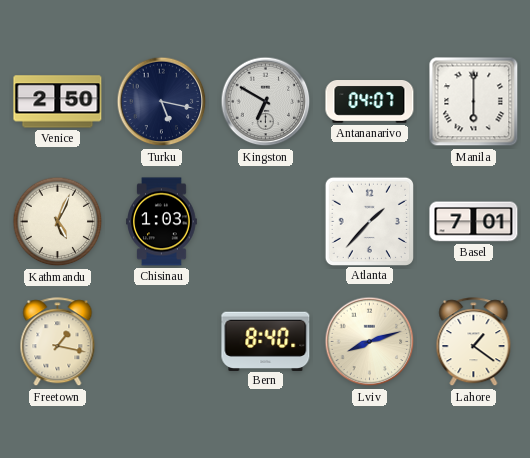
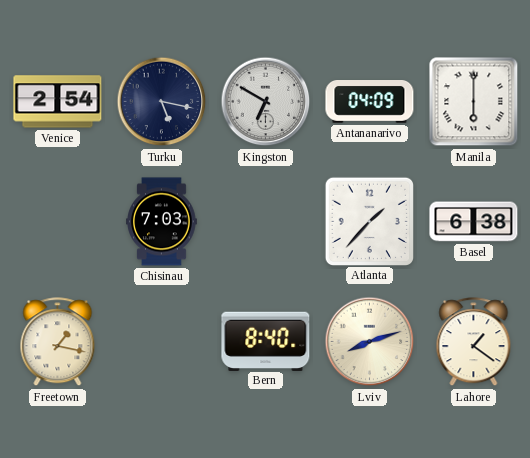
Venice: 2:50 -> 2:54
Antananarivo: 04:07 -> 04:09
Kathmandu: 5:04 -> none
Chisinau: 1:03 -> 7:03
Basel: 7:01 -> 6:38
